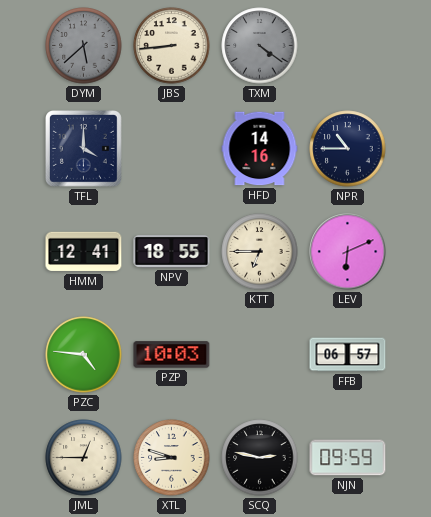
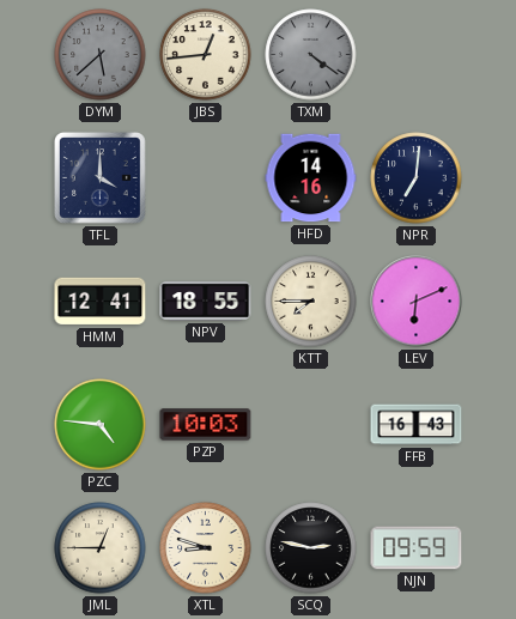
JBS: 8:44 -> 12:44
NPR: 10:45 -> 7:01
KTT: 6:45 -> 7:45
FFB: 06:57 -> 16:43
